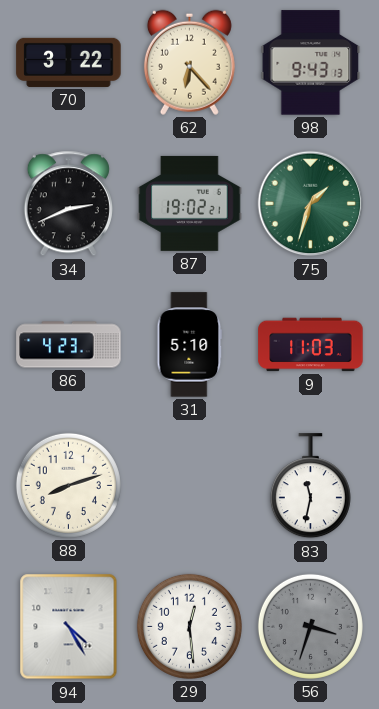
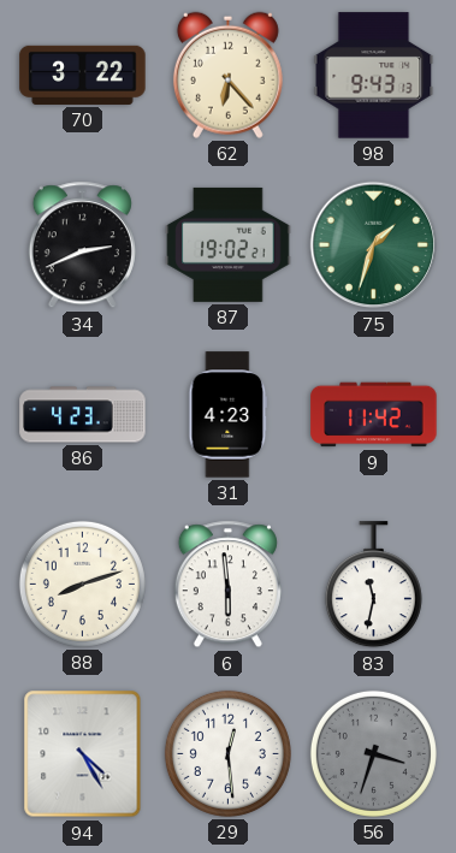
31: 5:10 -> 4:23
9: 11:03 -> 11:42
6: none -> 5:59
